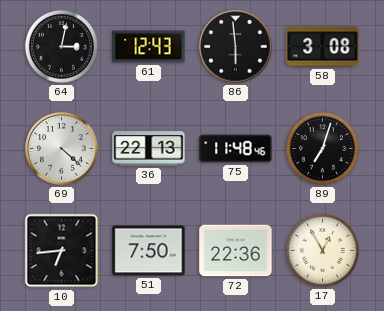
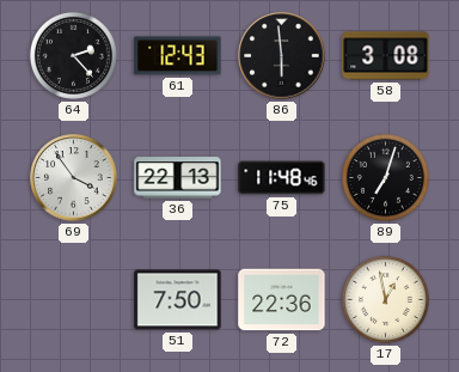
64: 3:02 -> 2:23
69: 4:22 -> 3:54
10: 6:44 -> none
17: 12:55 -> 12:58
